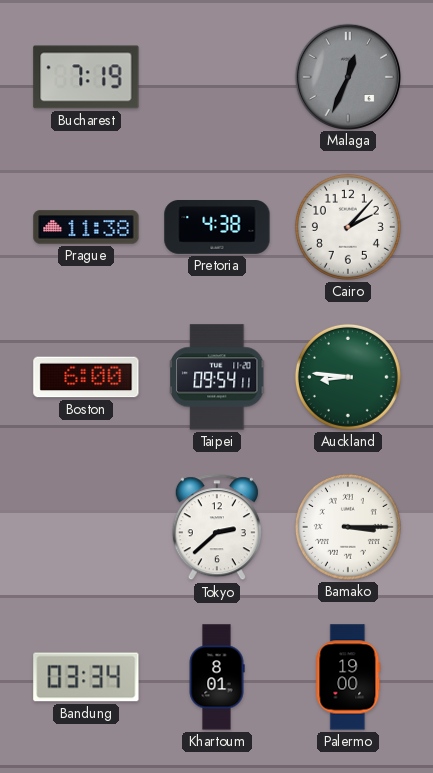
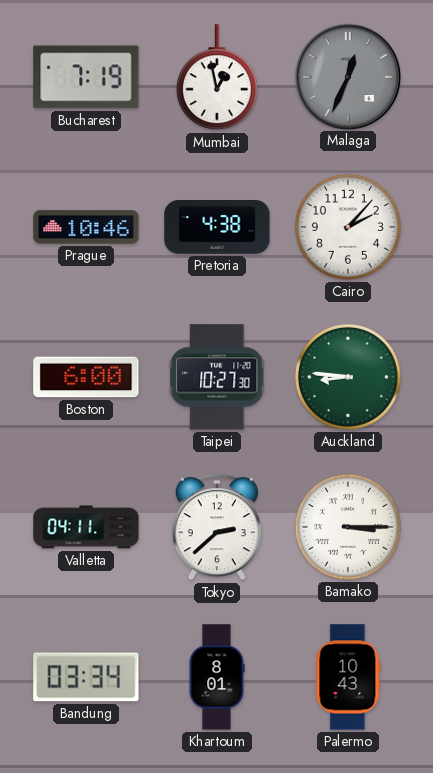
Mumbai: none -> 12:58
Prague: 11:38 -> 10:46
Taipei: 09:54 -> 10:27
Valletta: none -> 04:11
Palermo: 19:00 -> 10:43
